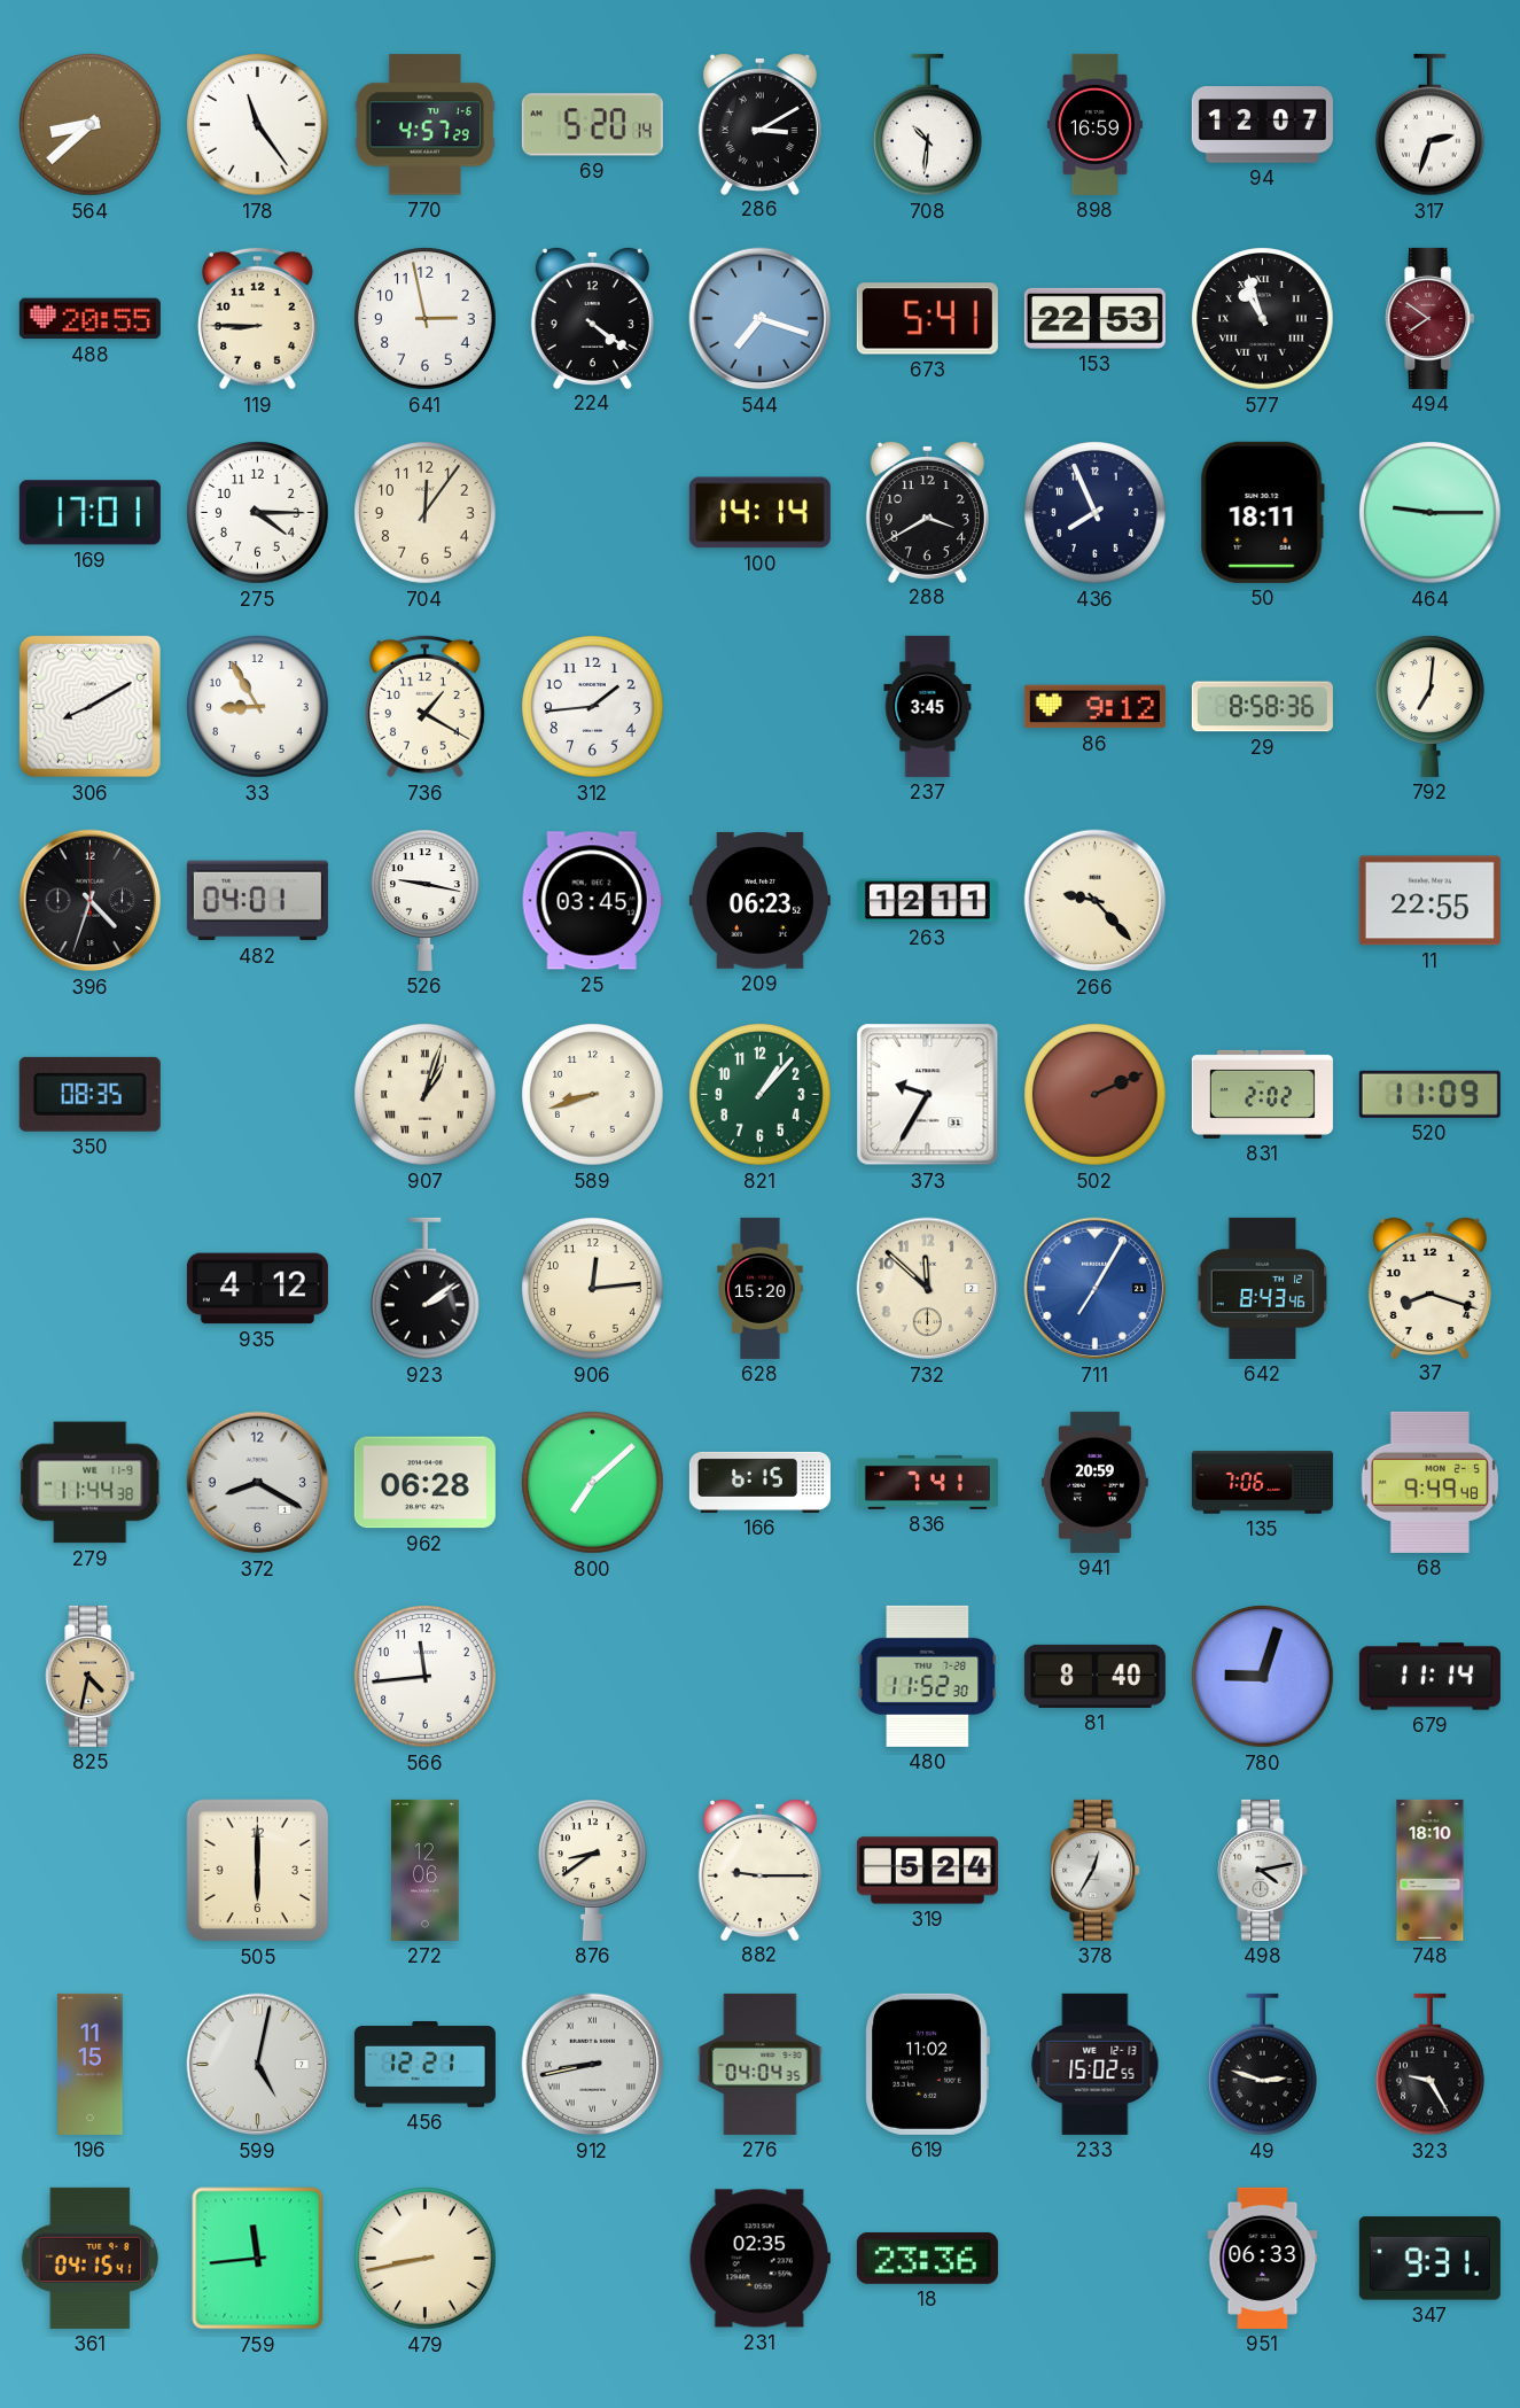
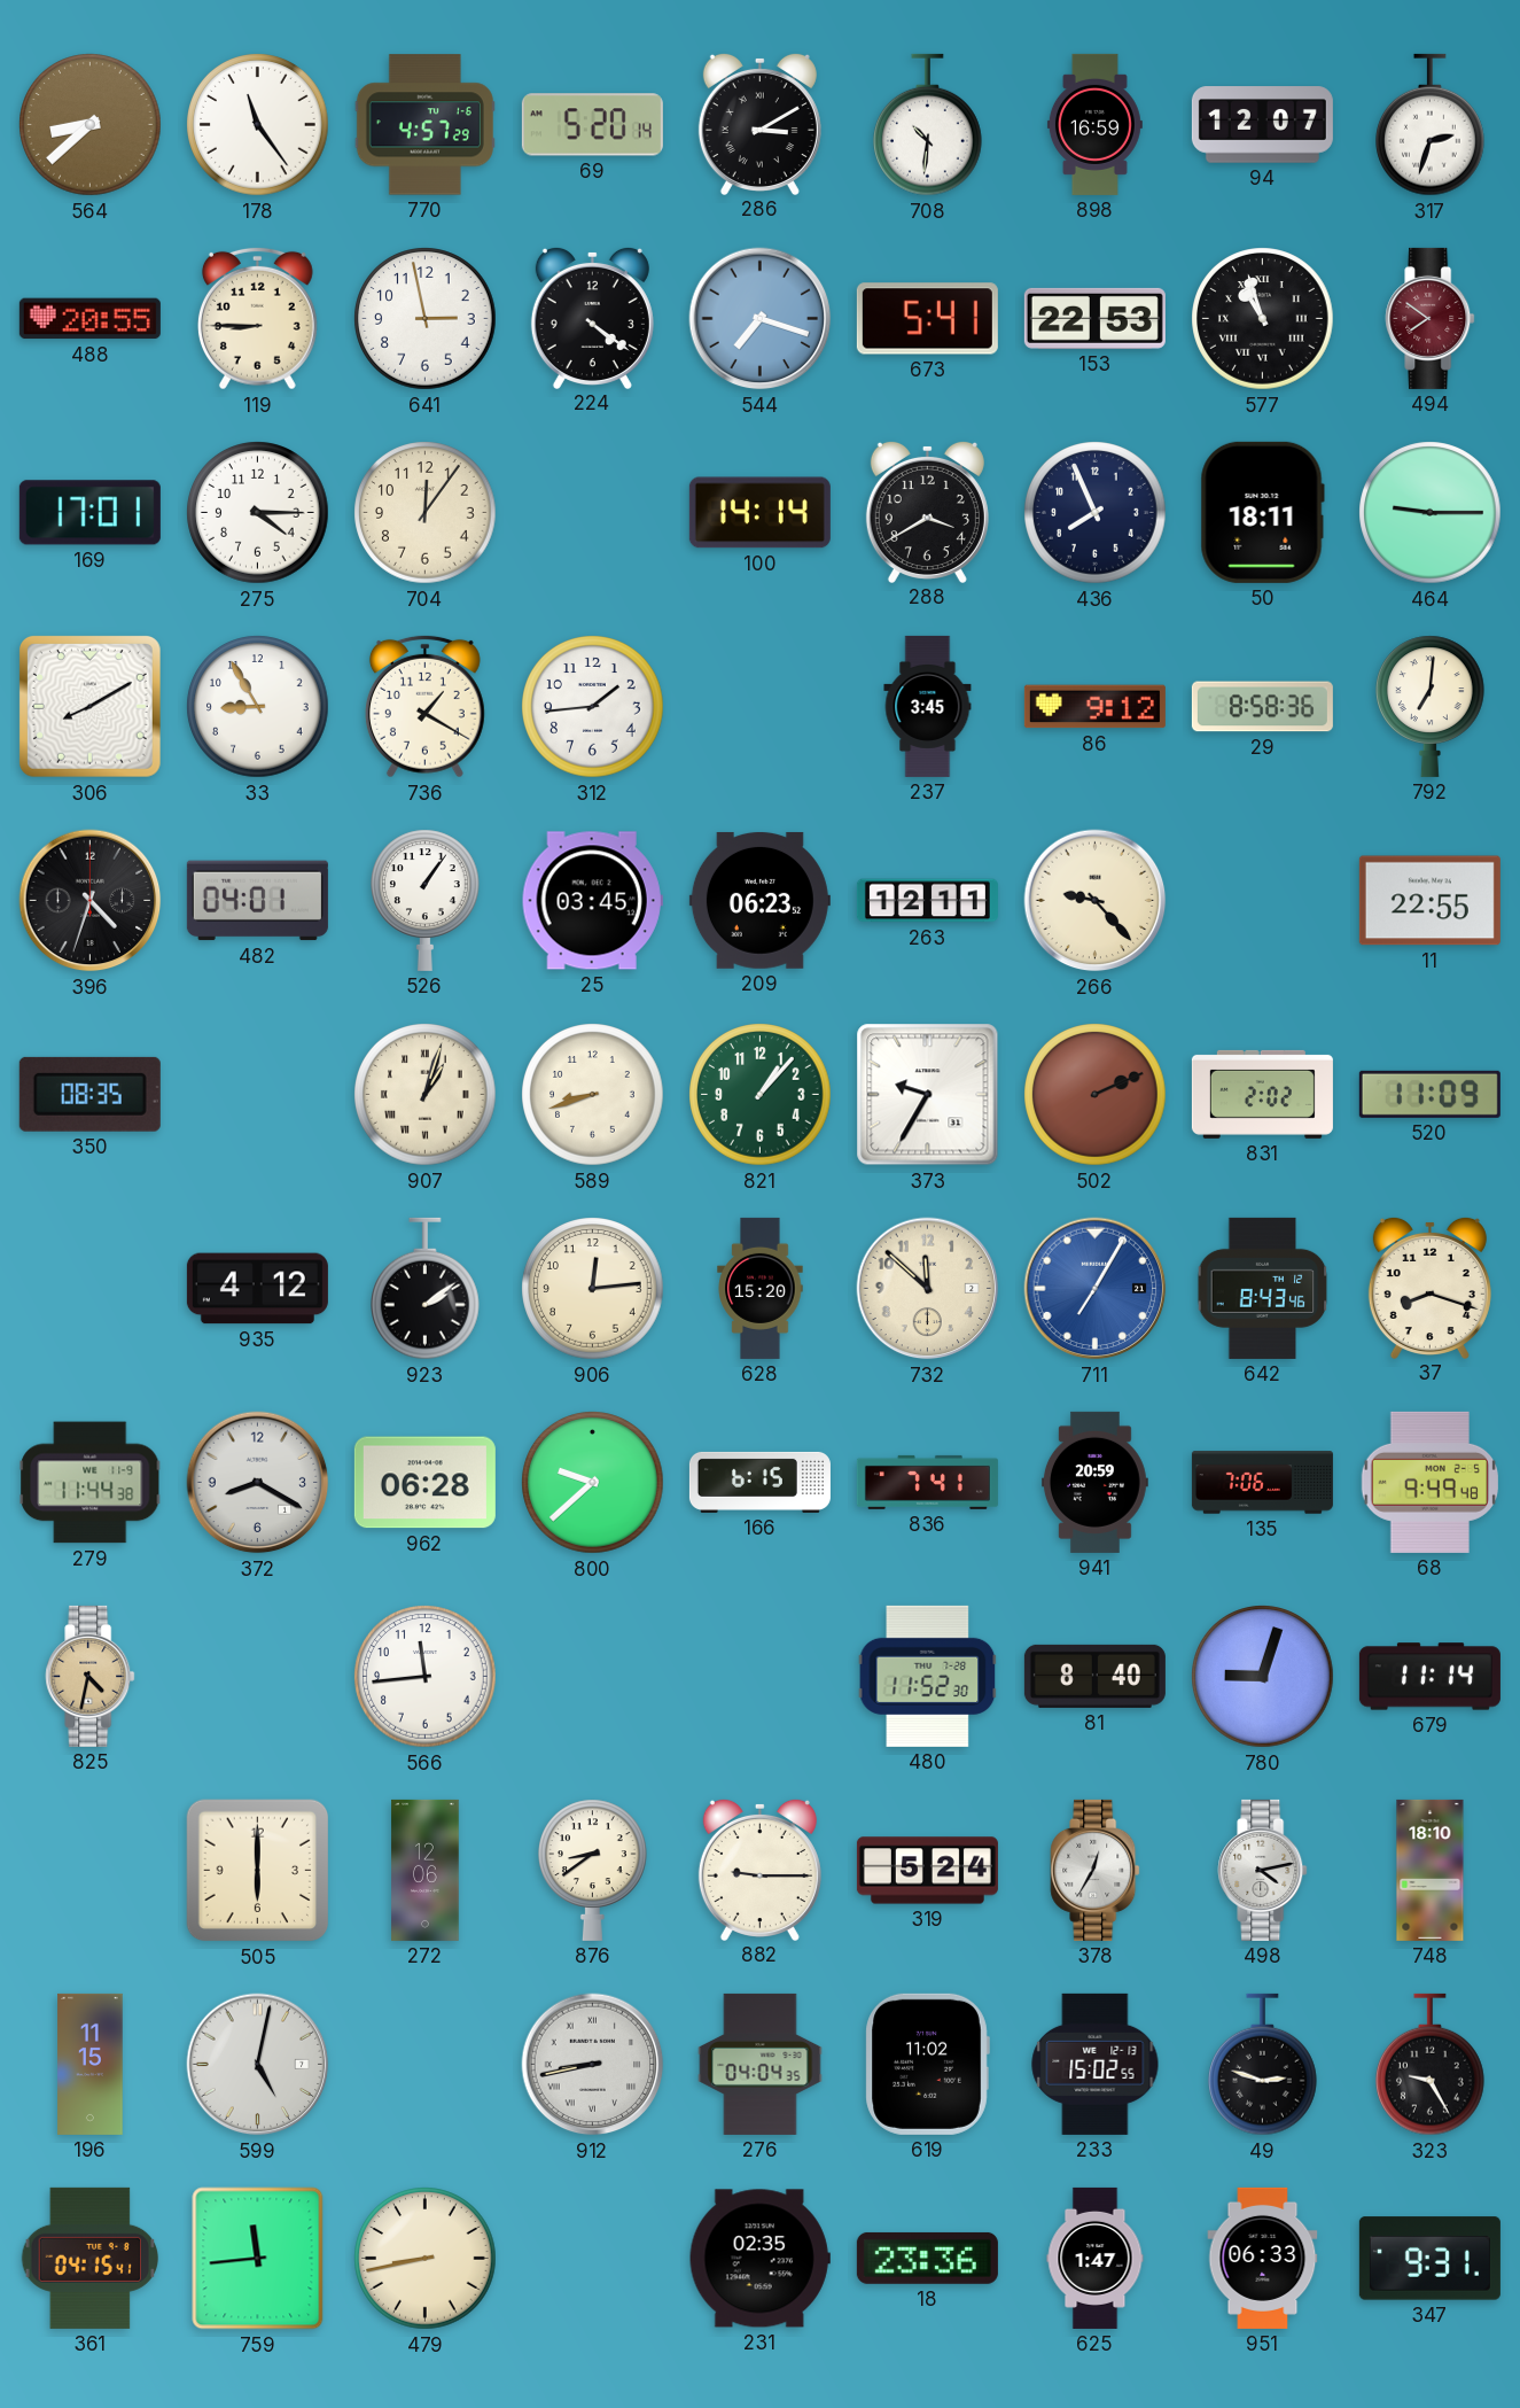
526: 9:17 -> 1:06
800: 7:08 -> 9:38
456: 12:21 -> none
625: none -> 1:47
